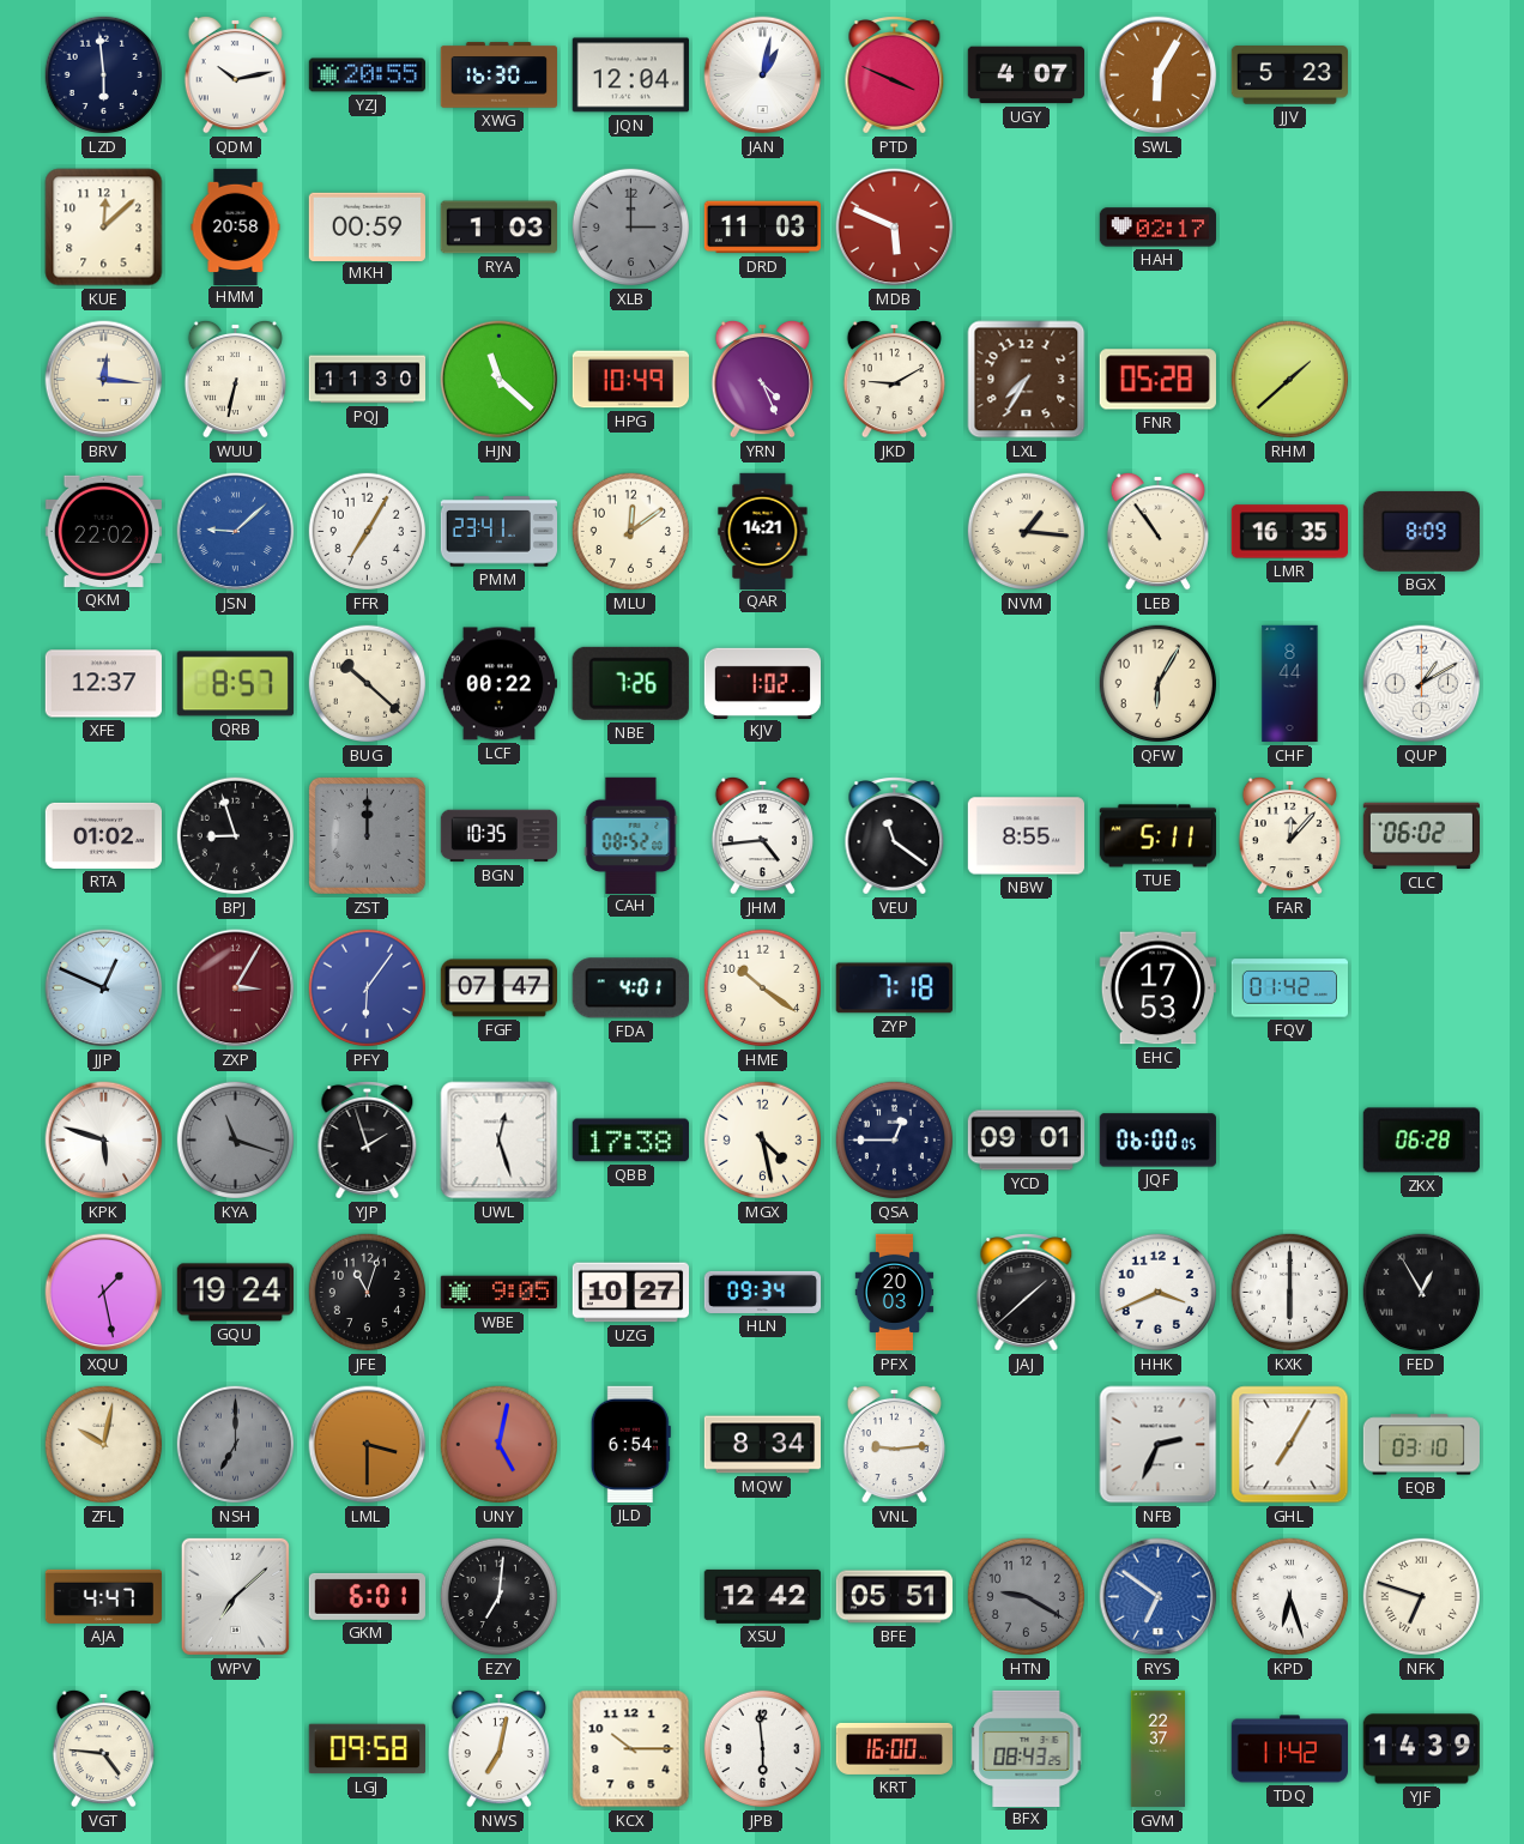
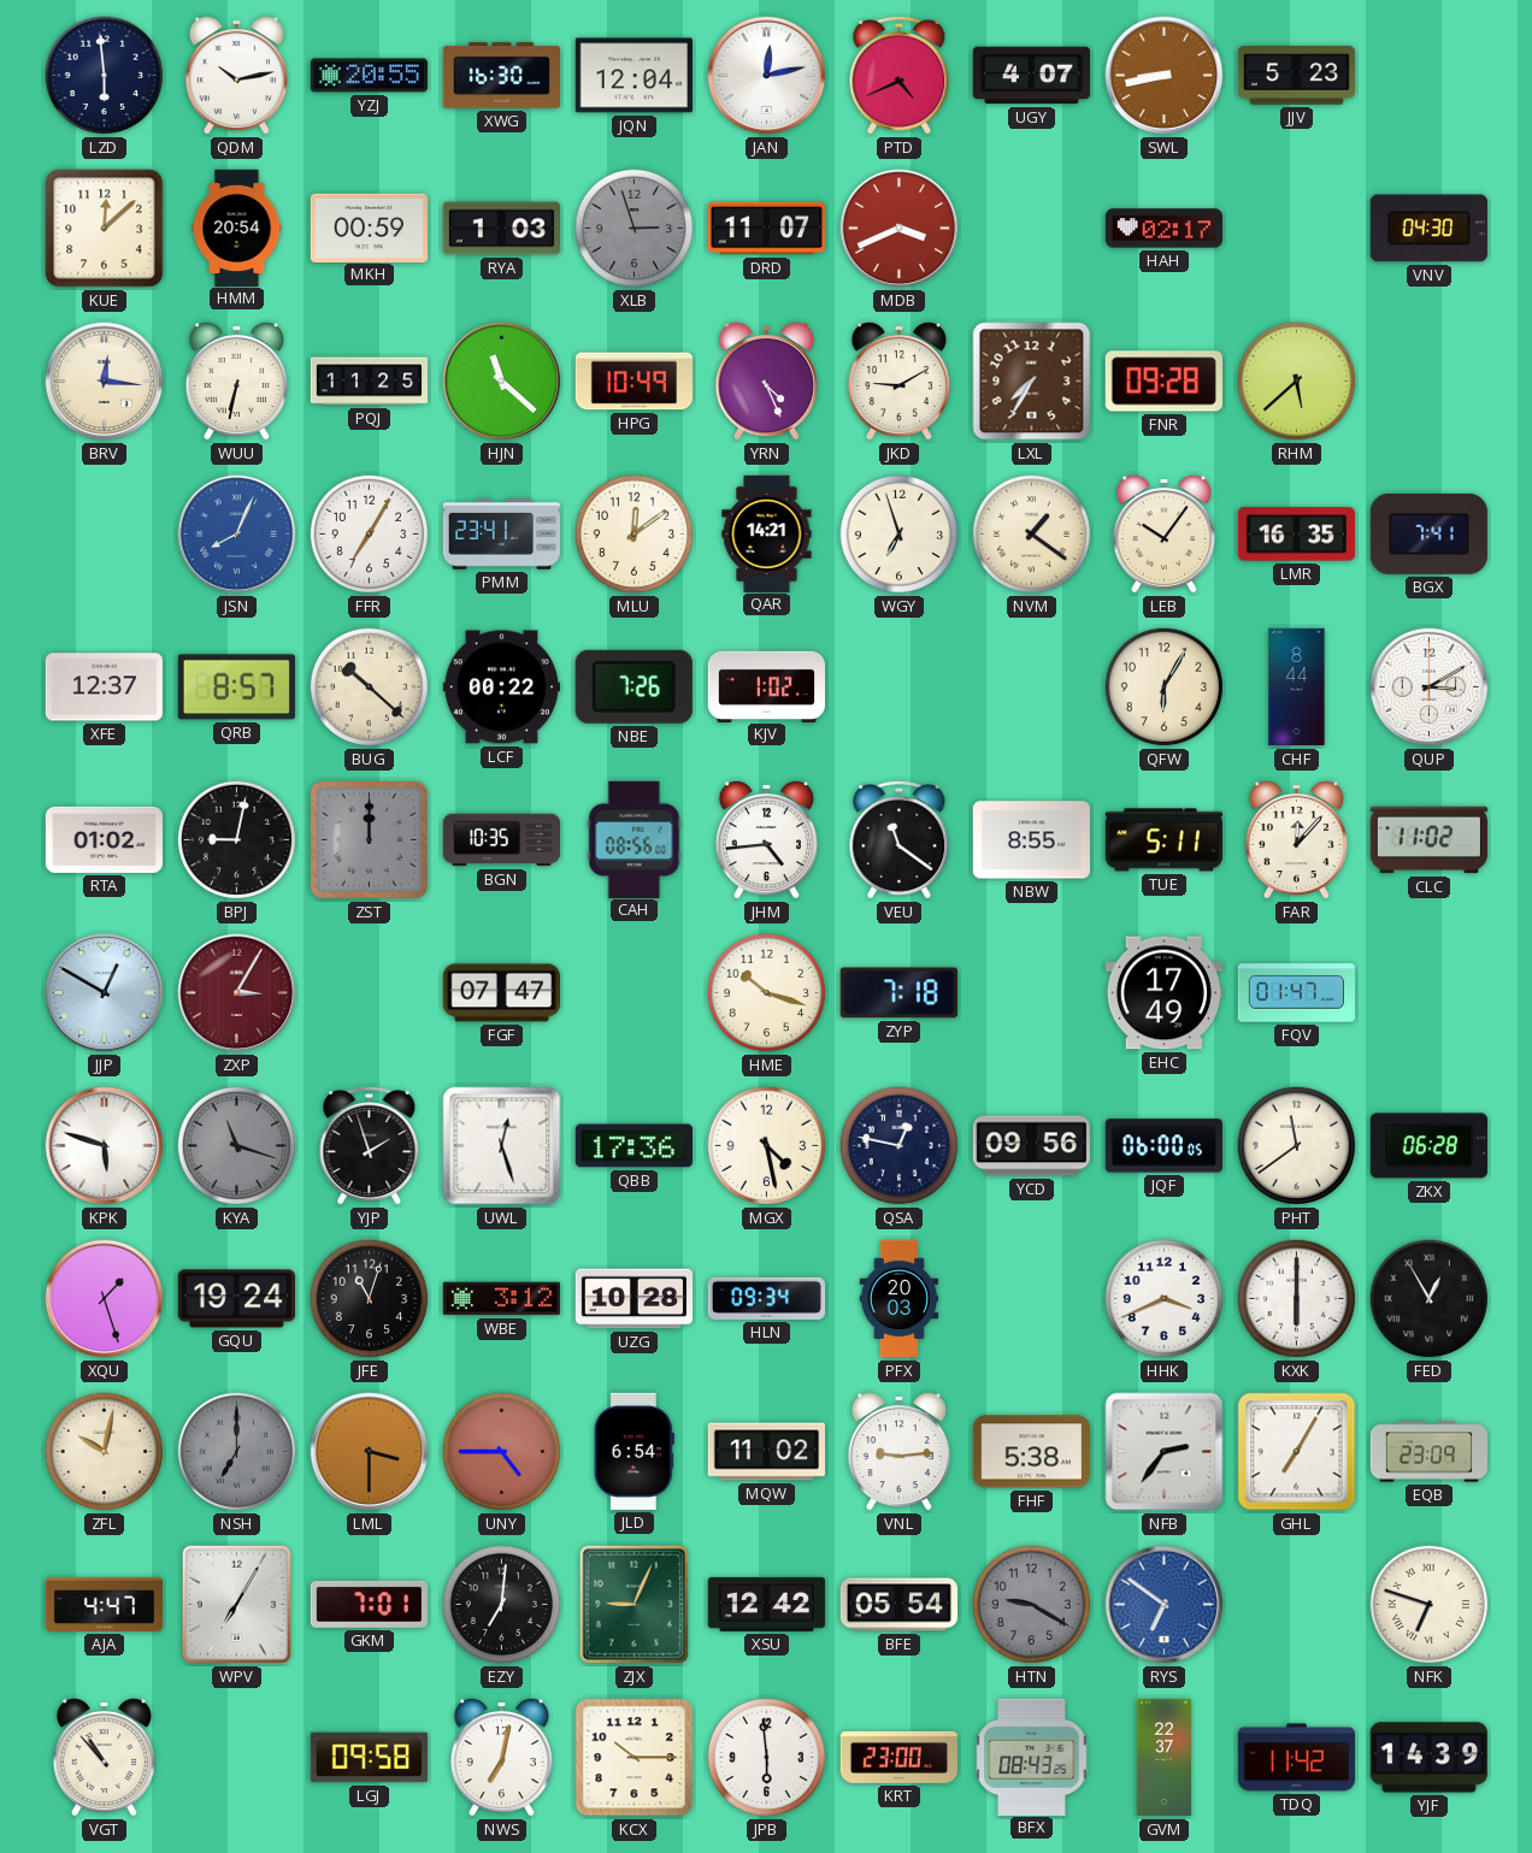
JAN: 1:02 -> 12:13
PTD: 3:49 -> 4:41
SWL: 6:05 -> 8:43
HMM: 20:58 -> 20:54
XLB: 3:00 -> 2:57
DRD: 11:03 -> 11:07
MDB: 5:49 -> 3:41
VNV: none -> 04:30
PQJ: 11:30 -> 11:25
FNR: 05:28 -> 09:28
RHM: 1:38 -> 5:38
QKM: 22:02 -> none
JSN: 9:08 -> 8:04
WGY: none -> 6:57
NVM: 1:16 -> 1:21
LEB: 10:54 -> 10:06
BGX: 8:09 -> 7:41
QUP: 1:10 -> 3:10
BPJ: 8:57 -> 9:02
CAH: 08:52 -> 08:56
CLC: 06:02 -> 11:02
JJP: 12:49 -> 12:50
PFY: 6:06 -> none
FDA: 4:01 -> none
HME: 10:21 -> 10:18
EHC: 17:53 -> 17:49
FQV: 01:42 -> 01:47
QBB: 17:38 -> 17:36
QSA: 12:45 -> 12:47
YCD: 09:01 -> 09:56
PHT: none -> 11:39
XQU: 1:28 -> 1:27
WBE: 9:05 -> 3:12
UZG: 10:27 -> 10:28
JAJ: 1:38 -> none
UNY: 5:02 -> 4:45
MQW: 8:34 -> 11:02
FHF: none -> 5:38
NFB: 2:34 -> 2:36
EQB: 03:10 -> 23:09
WPV: 7:08 -> 7:05
GKM: 6:01 -> 7:01
ZJX: none -> 9:04
BFE: 05:51 -> 05:54
KPD: 6:27 -> none
VGT: 4:46 -> 10:53
KRT: 16:00 -> 23:00
